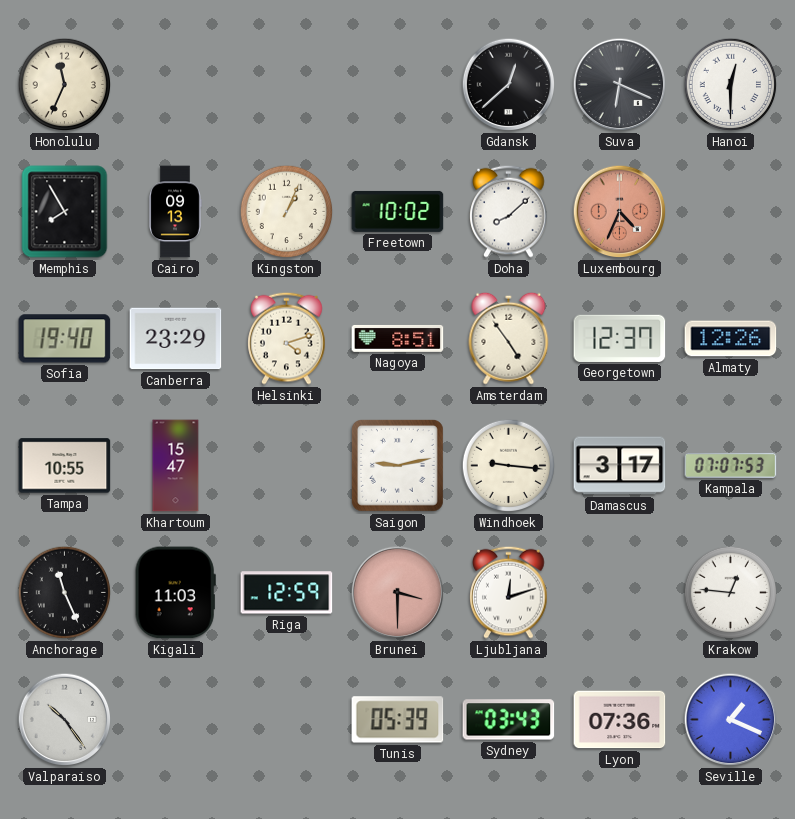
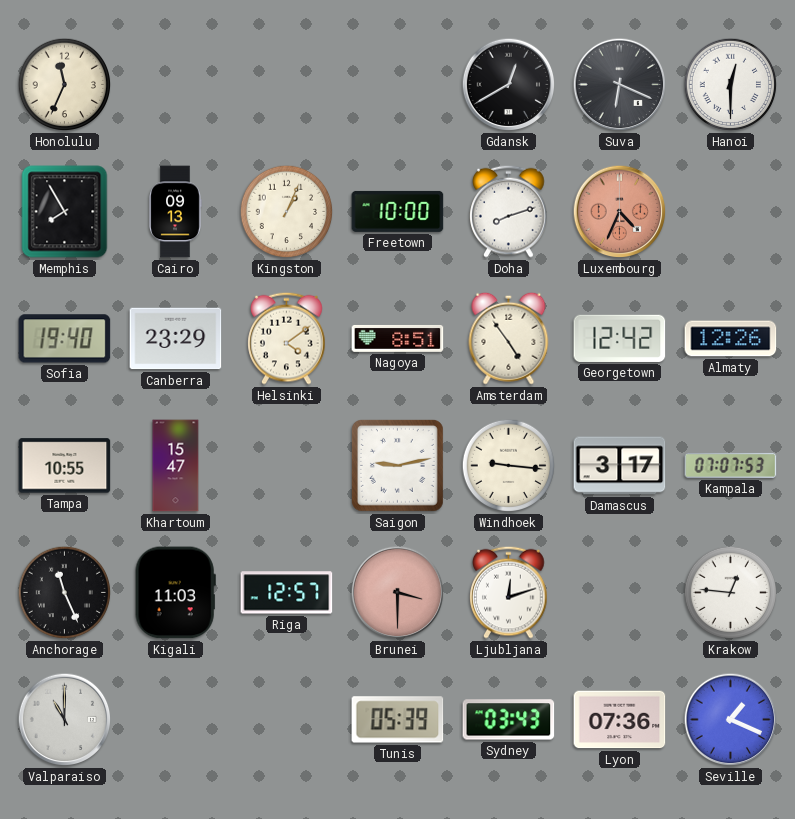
Gdansk: 12:38 -> 12:40
Freetown: 10:02 -> 10:00
Doha: 8:08 -> 8:12
Helsinki: 4:12 -> 4:09
Georgetown: 12:37 -> 12:42
Riga: 12:59 -> 12:57
Valparaiso: 10:24 -> 11:00
